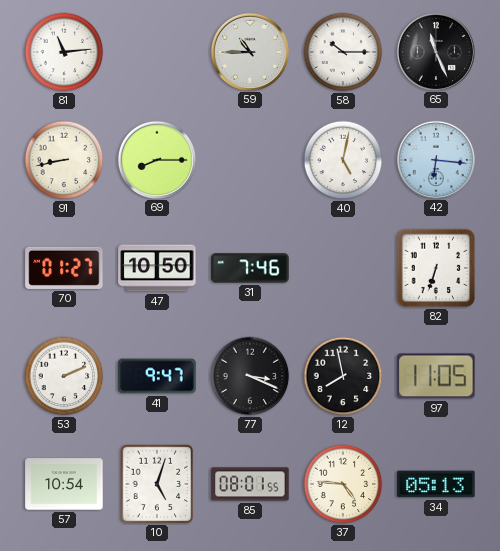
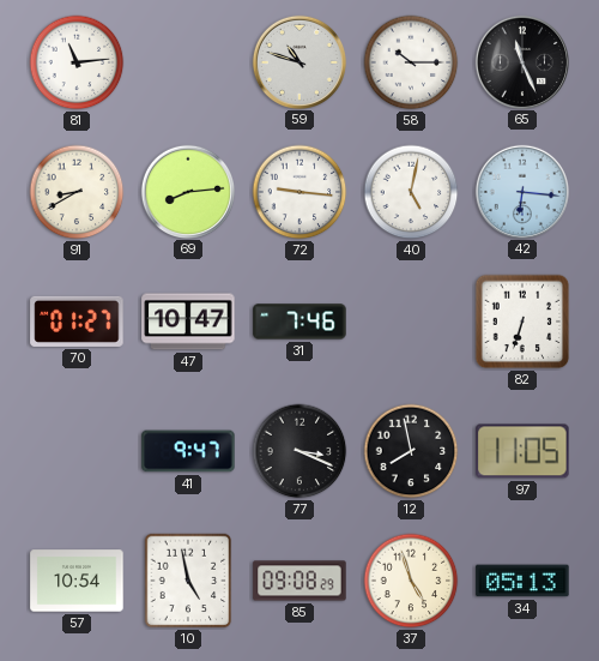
59: 10:45 -> 10:48
91: 8:43 -> 8:40
69: 8:15 -> 8:14
72: none -> 9:16
47: 10:50 -> 10:47
53: 2:11 -> none
10: 5:03 -> 4:58
85: 08:01 -> 09:08
37: 4:46 -> 4:57
